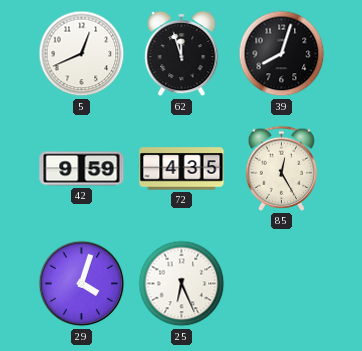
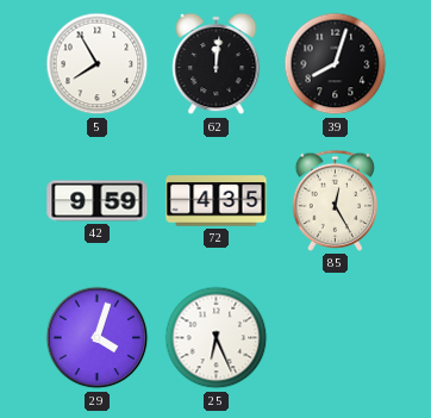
5: 12:41 -> 7:55
62: 11:57 -> 12:01
